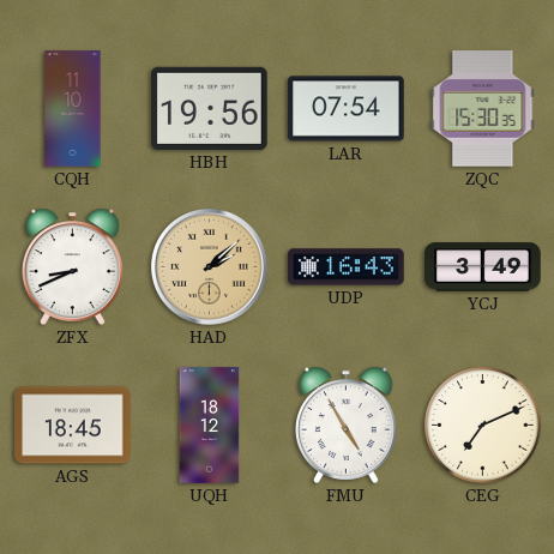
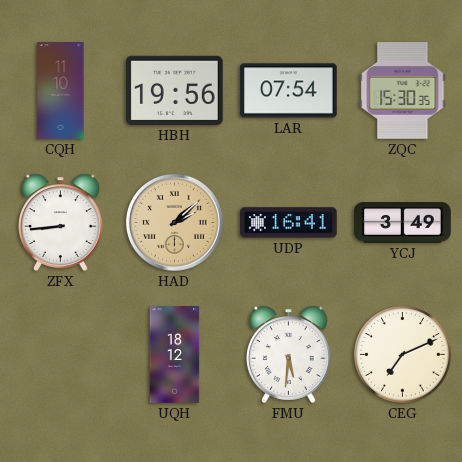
ZFX: 8:41 -> 8:44
UDP: 16:43 -> 16:41
AGS: 18:45 -> none
FMU: 4:55 -> 5:31
